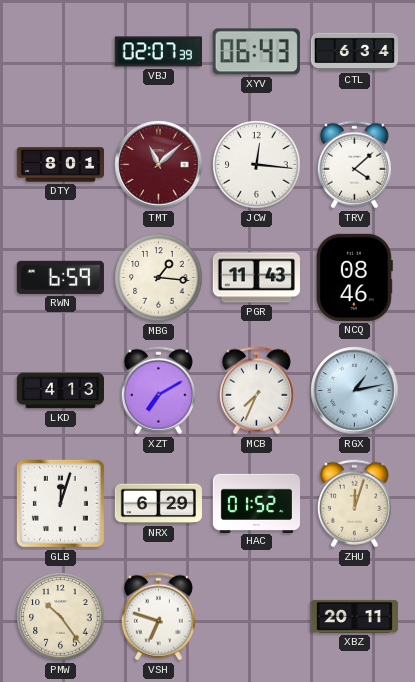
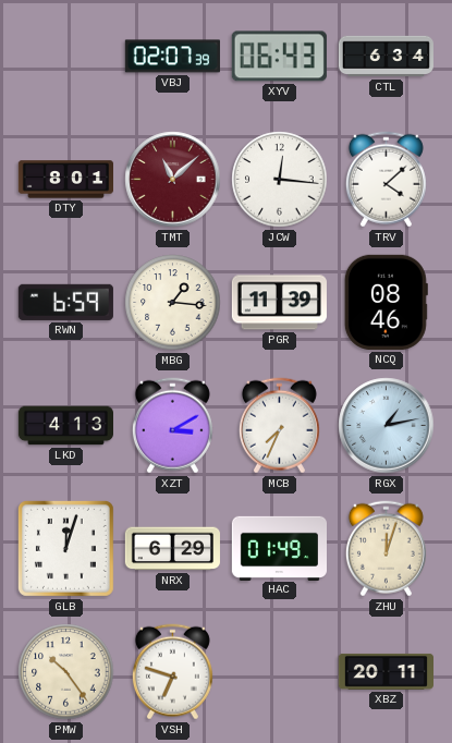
PGR: 11:43 -> 11:39
XZT: 7:10 -> 3:10
HAC: 01:52 -> 01:49
